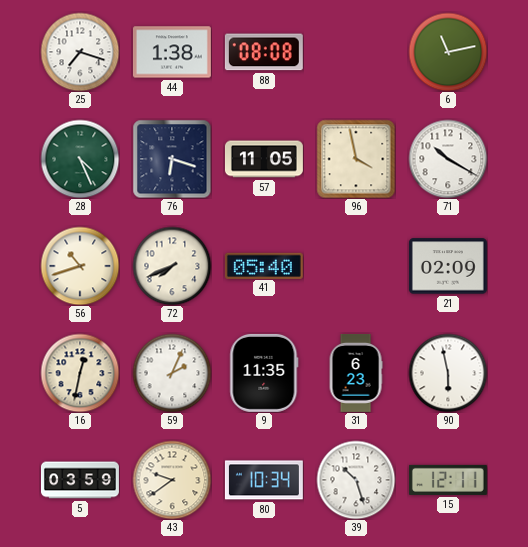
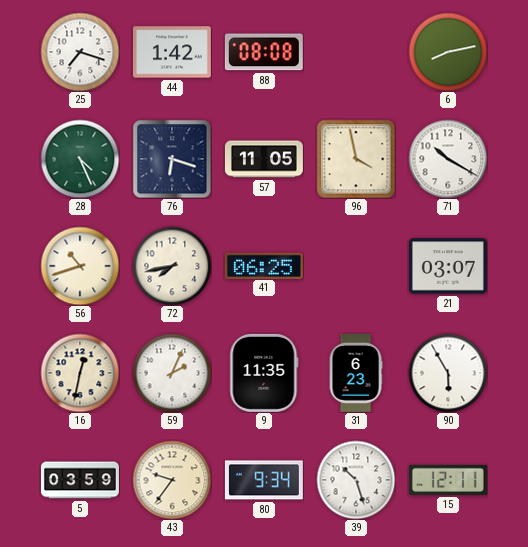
44: 1:38 -> 1:42
6: 11:13 -> 8:13
72: 7:41 -> 7:43
41: 05:40 -> 06:25
21: 02:09 -> 03:07
90: 5:58 -> 5:55
43: 9:39 -> 9:36
80: 10:34 -> 9:34
